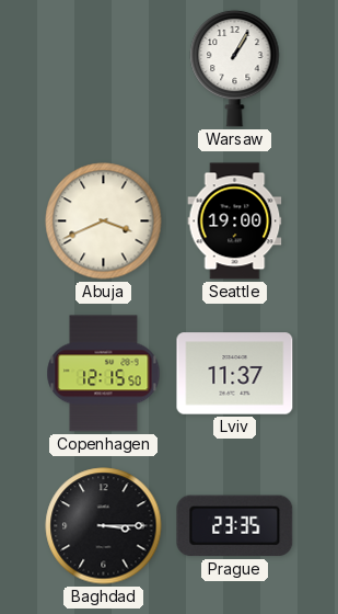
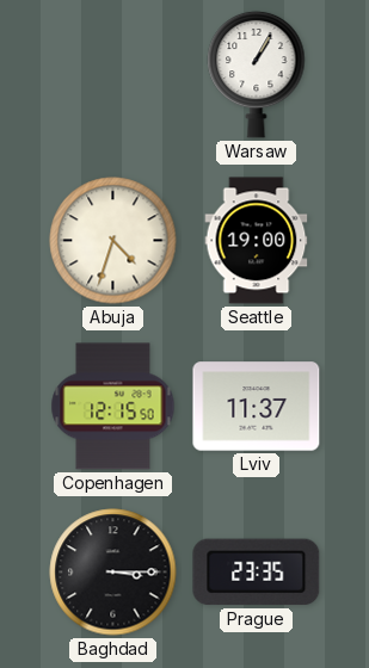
Abuja: 3:41 -> 4:33
